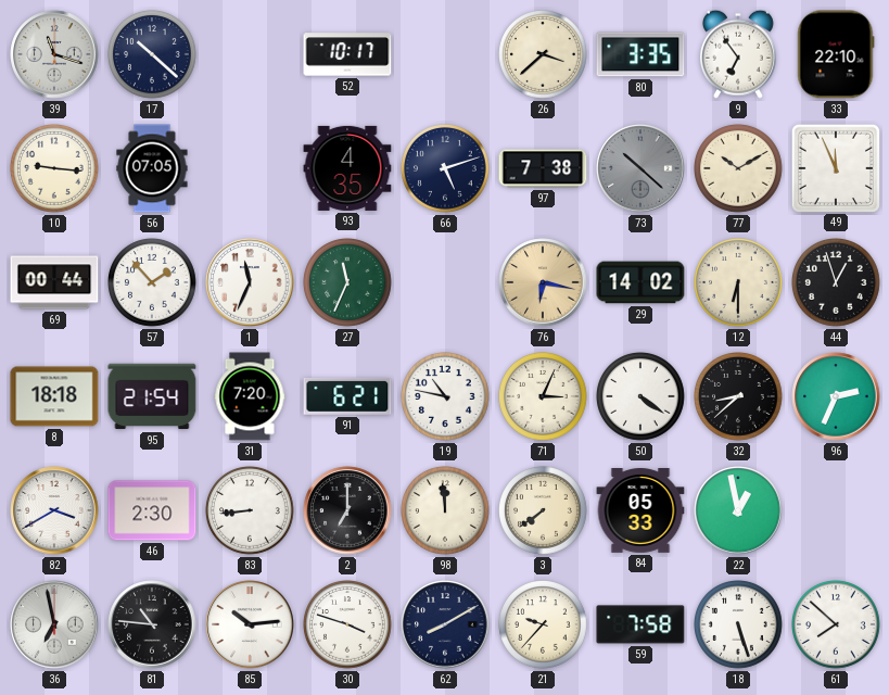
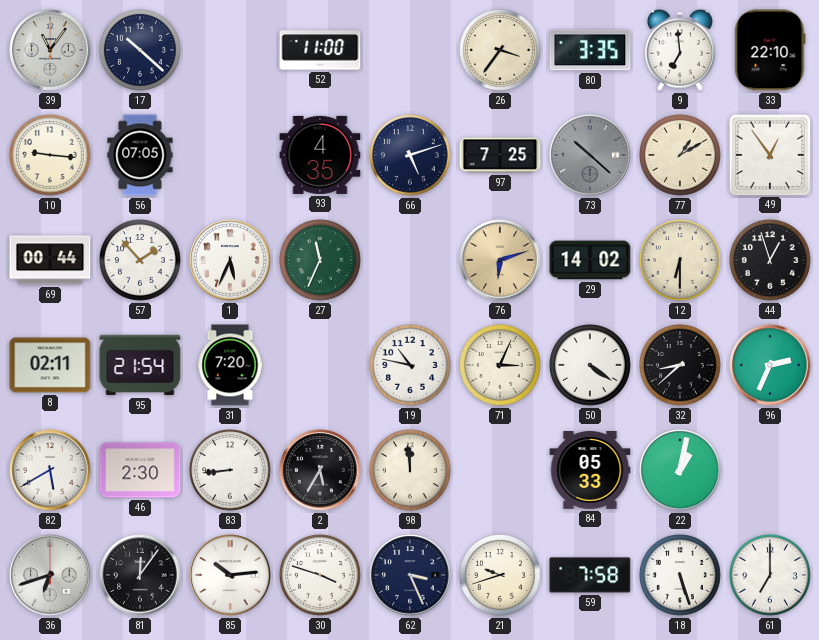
39: 11:18 -> 11:06
52: 10:17 -> 11:00
26: 3:38 -> 3:36
9: 6:54 -> 6:59
97: 7:38 -> 7:25
77: 10:10 -> 1:10
49: 11:56 -> 12:54
1: 11:34 -> 5:34
76: 6:17 -> 6:12
8: 18:18 -> 02:11
91: 6:21 -> none
82: 3:40 -> 5:40
2: 7:00 -> 5:35
3: 7:39 -> none
22: 12:58 -> 1:02
36: 6:58 -> 6:42
81: 10:46 -> 12:06
62: 8:10 -> 3:26
21: 9:37 -> 9:42
61: 7:52 -> 7:00
